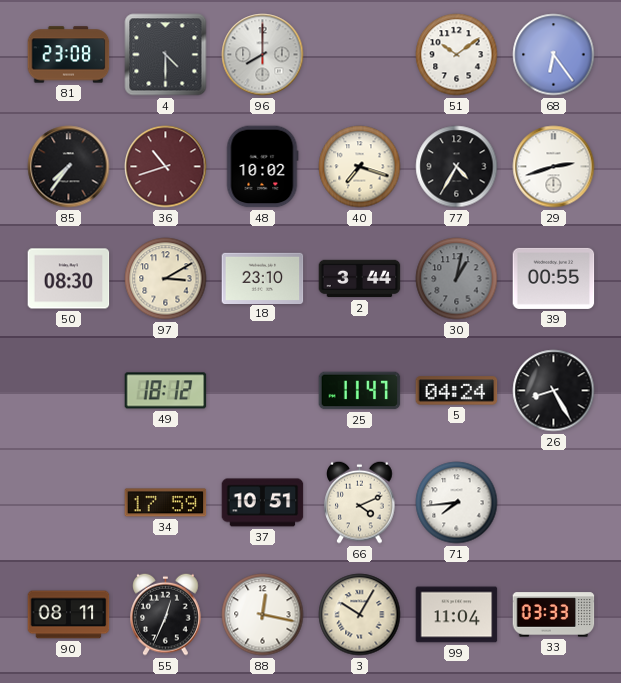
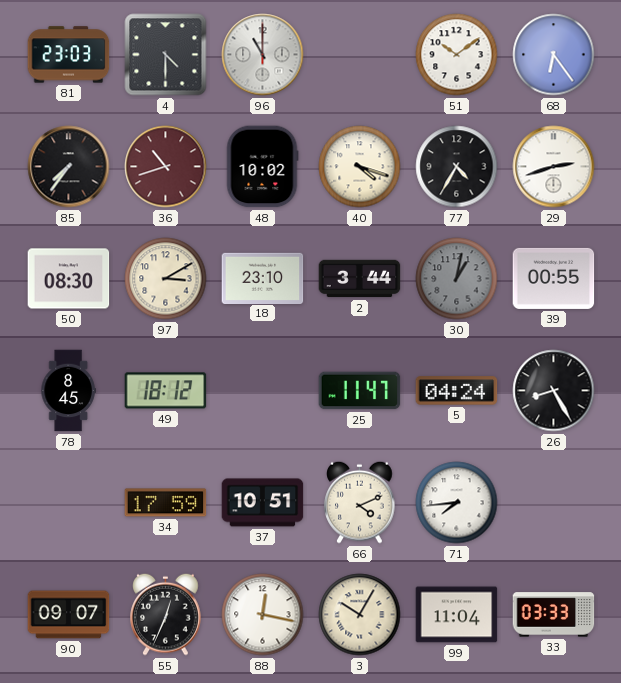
81: 23:08 -> 23:03
96: 8:00 -> 11:00
40: 7:18 -> 4:18
78: none -> 8:45
90: 08:11 -> 09:07
